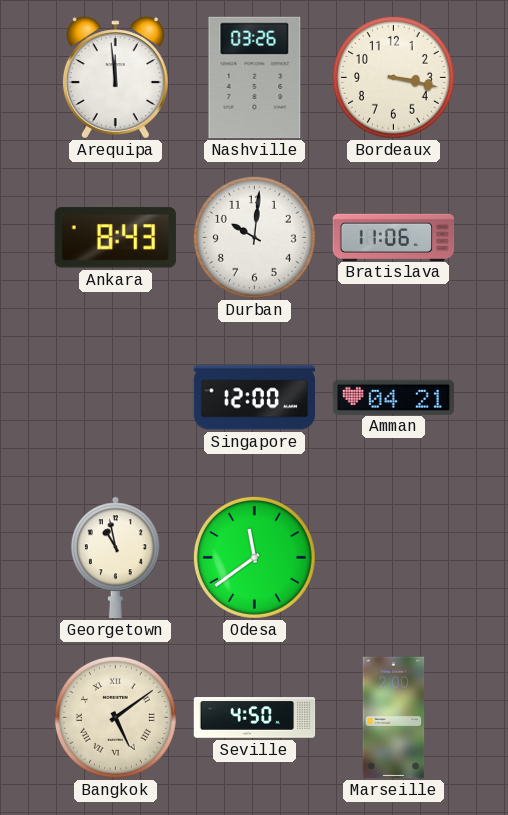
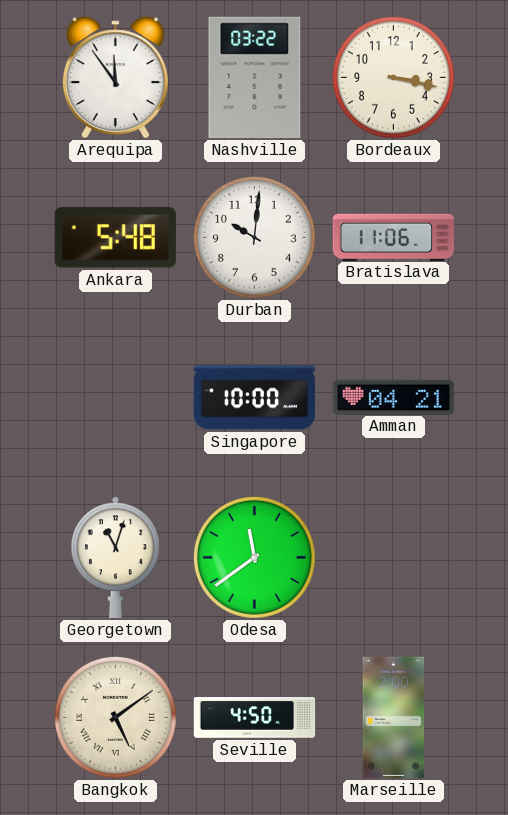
Arequipa: 11:59 -> 11:54
Nashville: 03:26 -> 03:22
Ankara: 8:43 -> 5:48
Singapore: 12:00 -> 10:00
Georgetown: 10:58 -> 11:03
